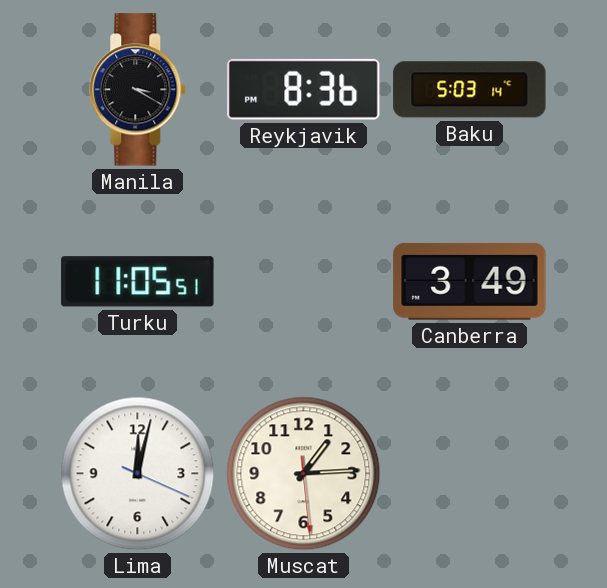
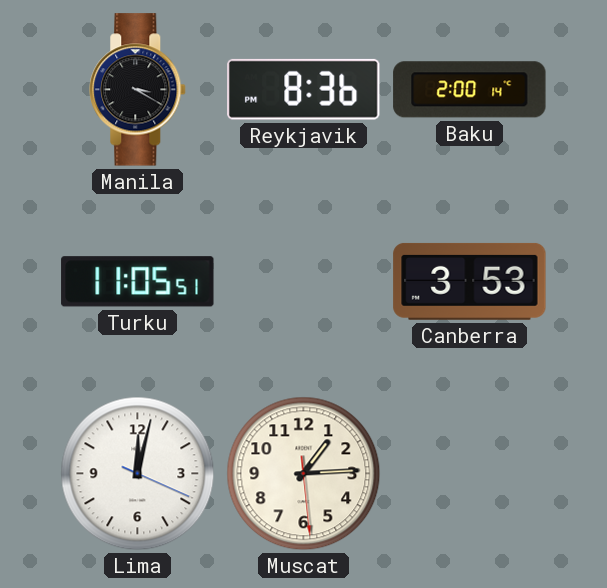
Baku: 5:03 -> 2:00
Canberra: 3:49 -> 3:53
